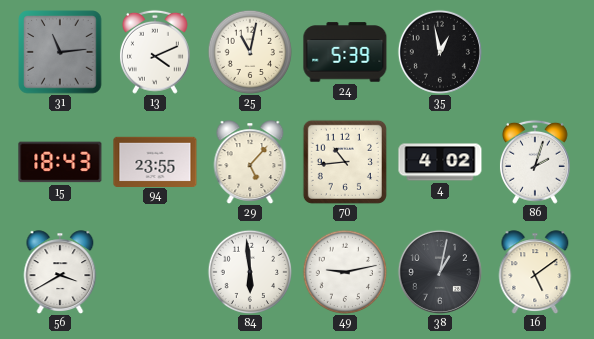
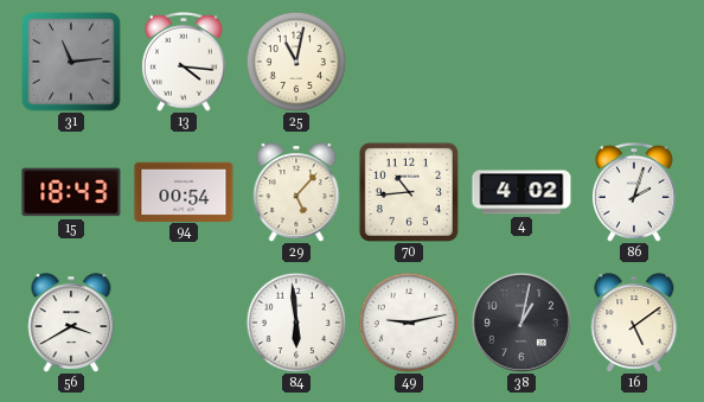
13: 4:11 -> 4:16
24: 5:39 -> none
35: 12:58 -> none
94: 23:55 -> 00:54
